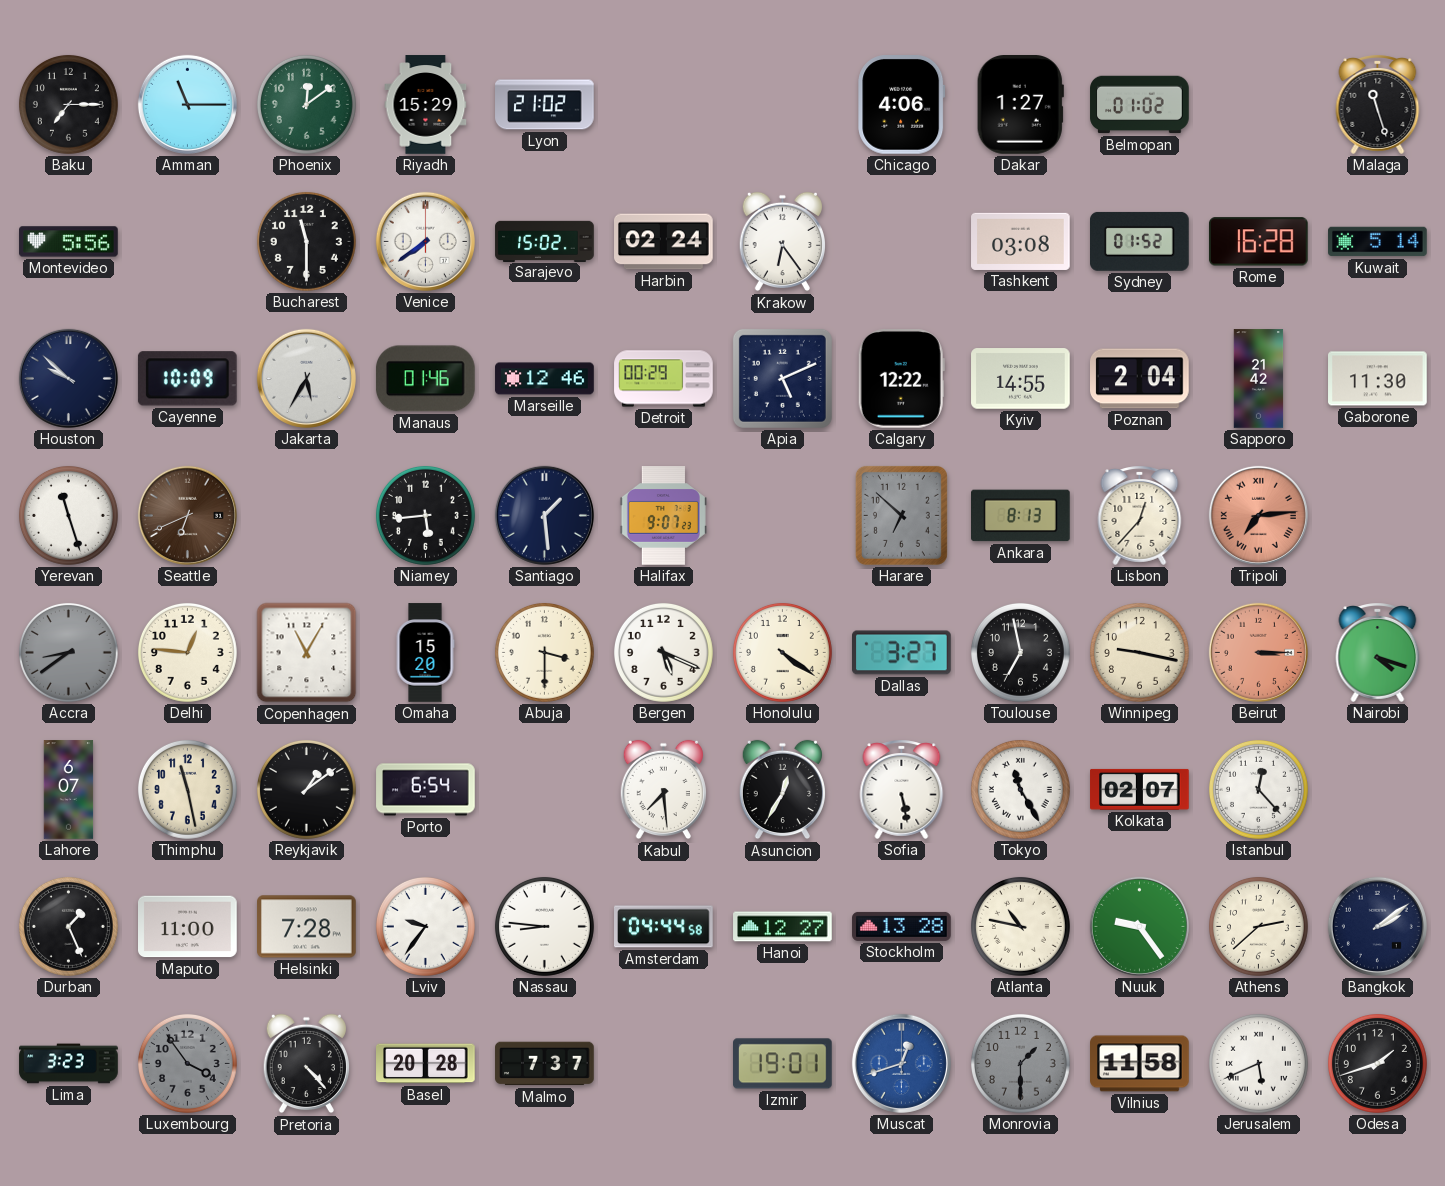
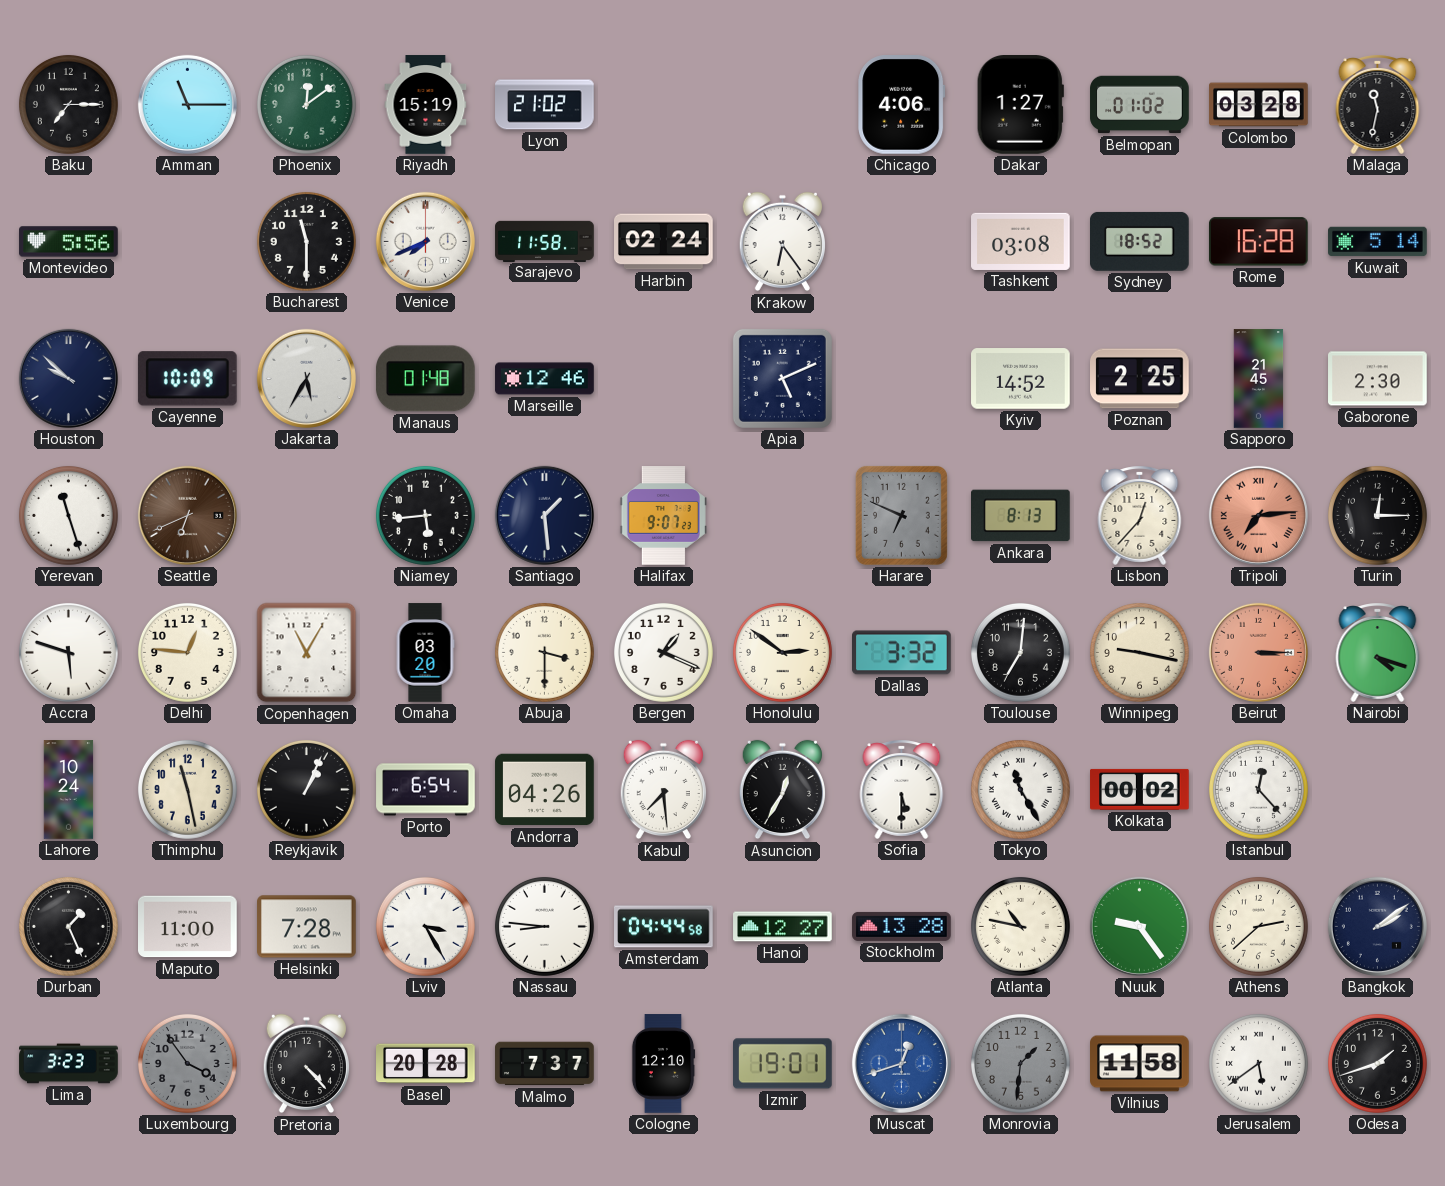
Riyadh: 15:29 -> 15:19
Colombo: none -> 03:28
Malaga: 11:27 -> 11:32
Venice: 7:39 -> 7:41
Sarajevo: 15:02 -> 11:58
Sydney: 01:52 -> 18:52
Manaus: 01:46 -> 01:48
Detroit: 00:29 -> none
Calgary: 12:22 -> none
Kyiv: 14:55 -> 14:52
Poznan: 2:04 -> 2:25
Sapporo: 21:42 -> 21:45
Gaborone: 11:30 -> 2:30
Harare: 6:52 -> 6:49
Turin: none -> 12:15
Accra: 8:39 -> 5:48
Accra dial: grey -> white
Omaha: 15:20 -> 03:20
Bergen: 5:19 -> 1:19
Honolulu: 4:21 -> 2:51
Dallas: 3:27 -> 3:32
Toulouse: 6:58 -> 7:01
Lahore: 6:07 -> 10:24
Reykjavik: 1:09 -> 1:04
Andorra: none -> 04:26
Sofia: 5:28 -> 5:30
Kolkata: 02:07 -> 00:02
Lviv: 9:36 -> 3:25
Cologne: none -> 12:10
Monrovia: 1:30 -> 1:31
Jerusalem: 5:41 -> 5:39
